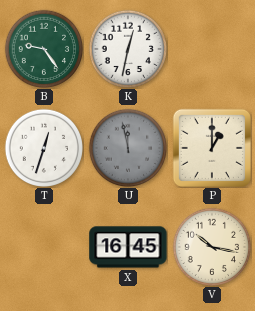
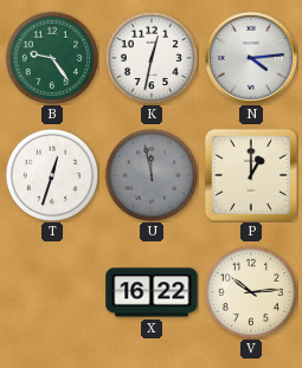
N: none -> 4:14
X: 16:45 -> 16:22
V: 10:17 -> 10:14
